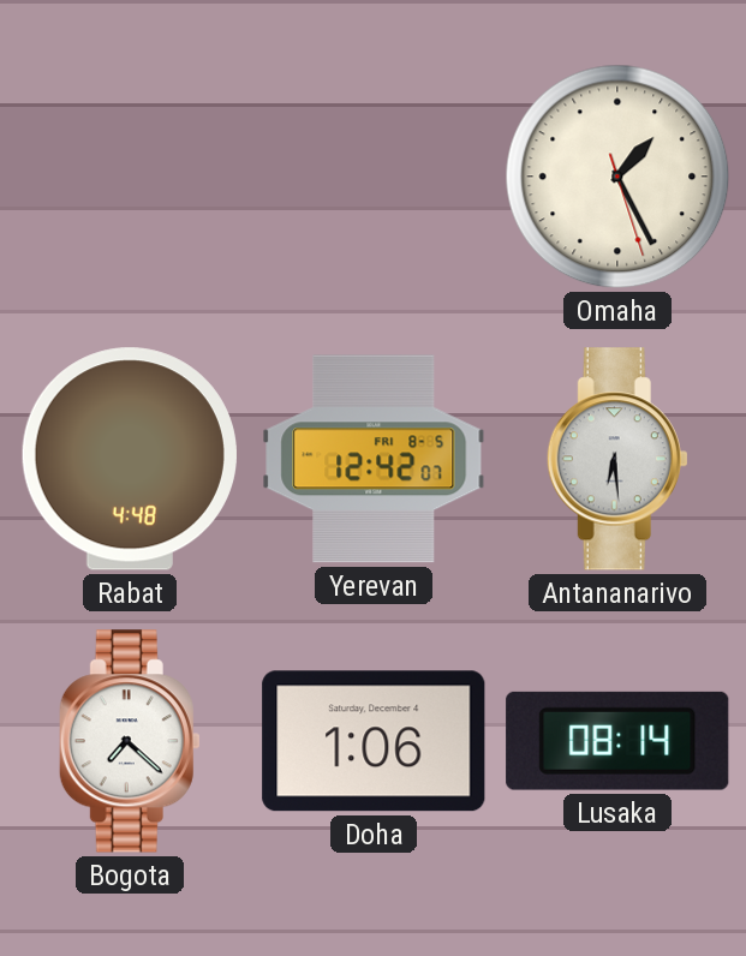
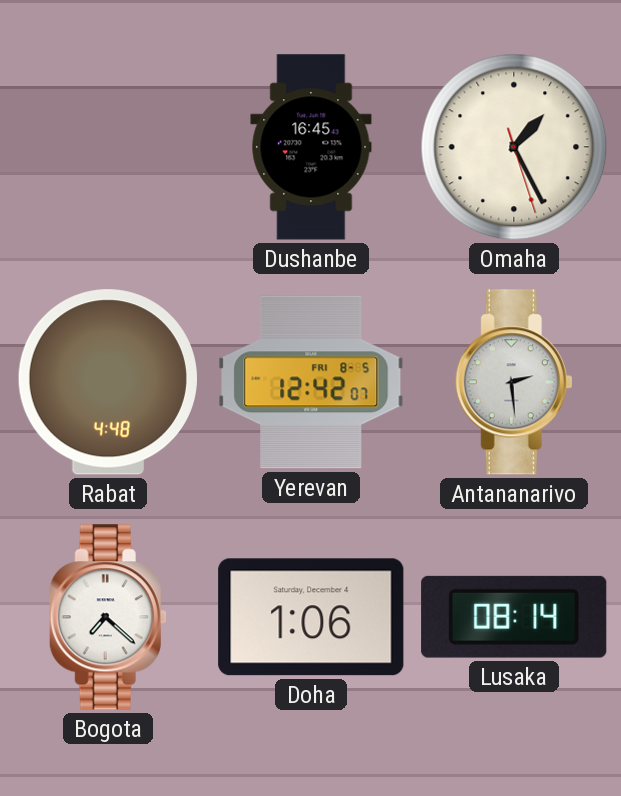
Dushanbe: none -> 16:45
Antananarivo: 6:29 -> 2:29
